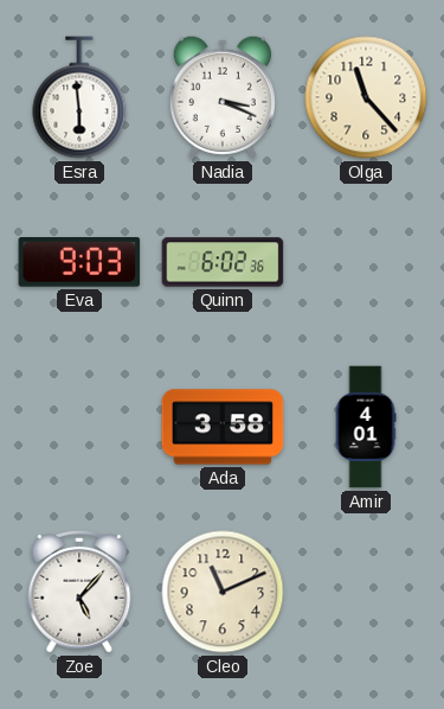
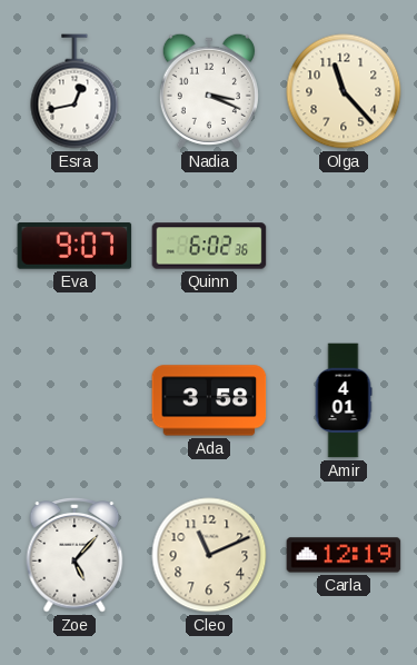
Esra: 5:59 -> 12:43
Eva: 9:03 -> 9:07
Carla: none -> 12:19
